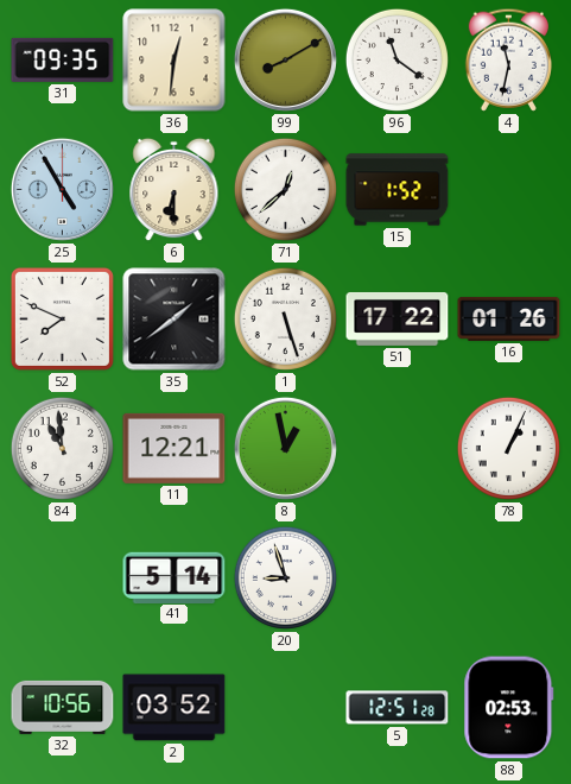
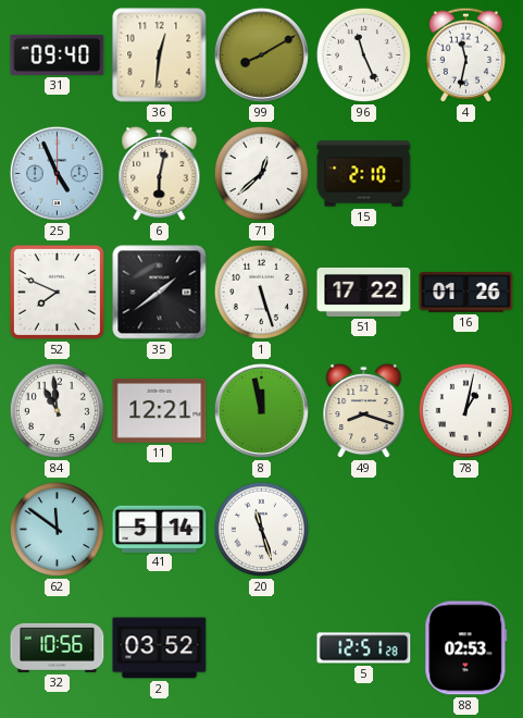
31: 09:35 -> 09:40
96: 11:21 -> 11:26
25: 4:55 -> 4:56
6: 6:30 -> 6:02
15: 1:52 -> 2:10
8: 12:58 -> 11:58
49: none -> 8:18
78: 1:04 -> 1:02
62: none -> 11:51
20: 8:57 -> 11:27
